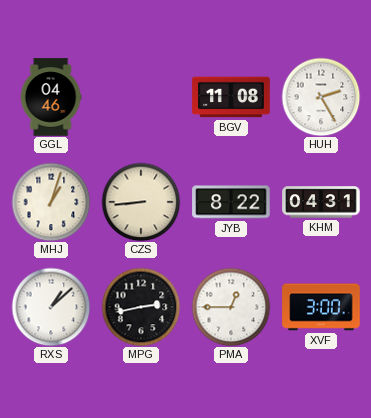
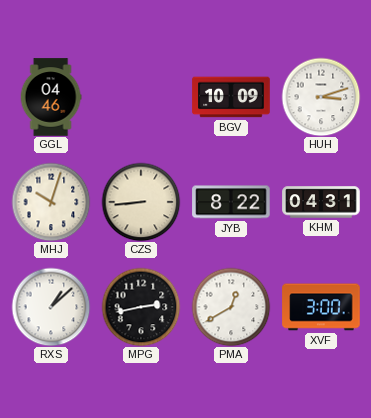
BGV: 11:08 -> 10:09
HUH: 2:25 -> 3:12
MHJ: 1:03 -> 10:03
PMA: 12:45 -> 12:40
